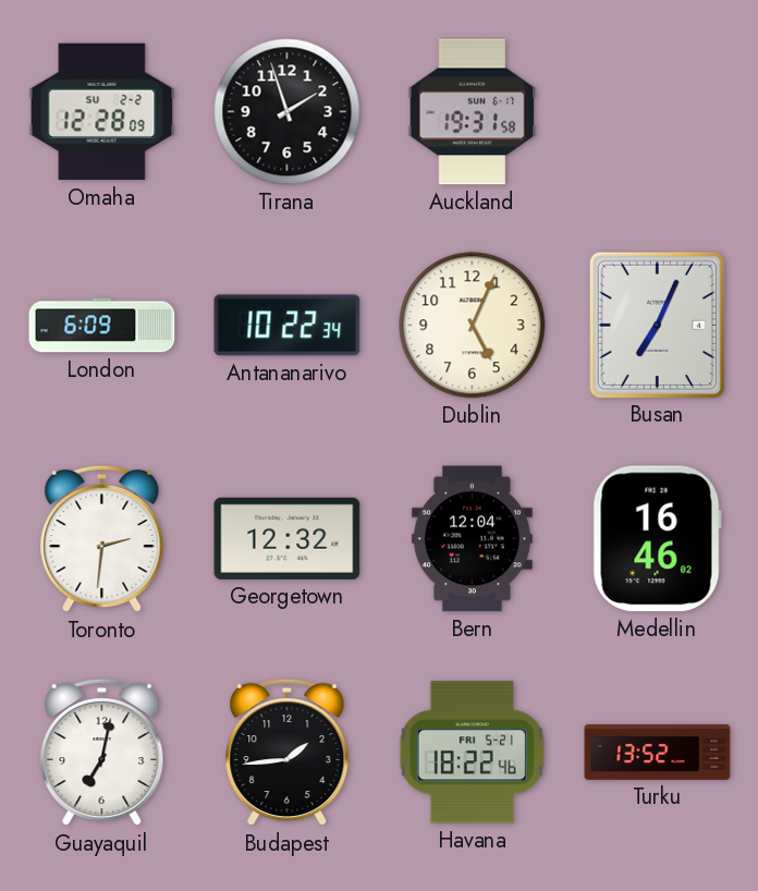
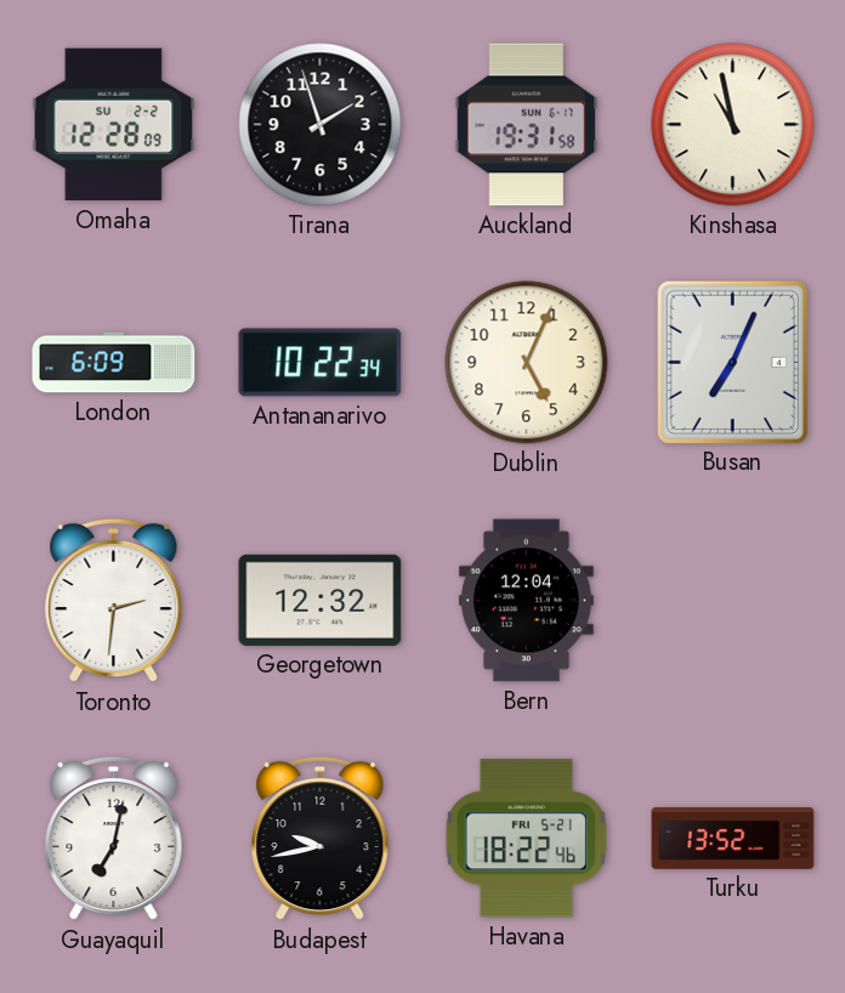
Kinshasa: none -> 10:58
Medellin: 16:46 -> none
Budapest: 1:44 -> 9:43
